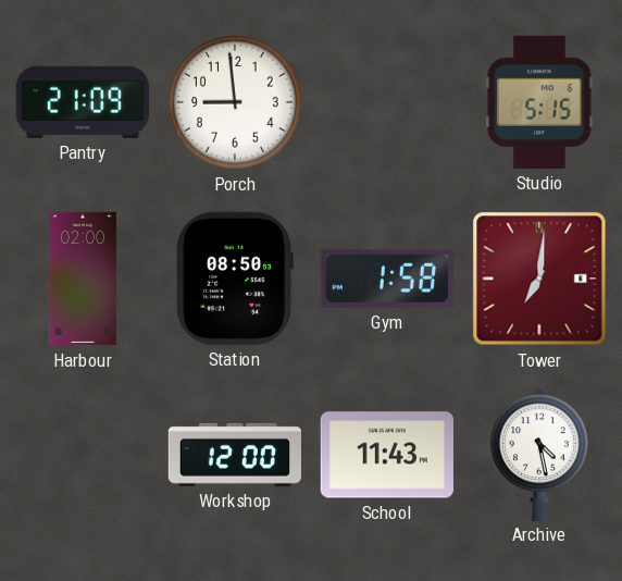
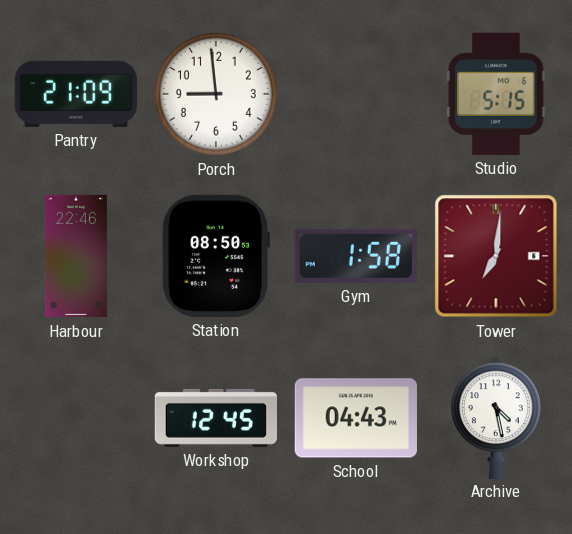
Harbour: 02:00 -> 22:46
Workshop: 12:00 -> 12:45
School: 11:43 -> 04:43
